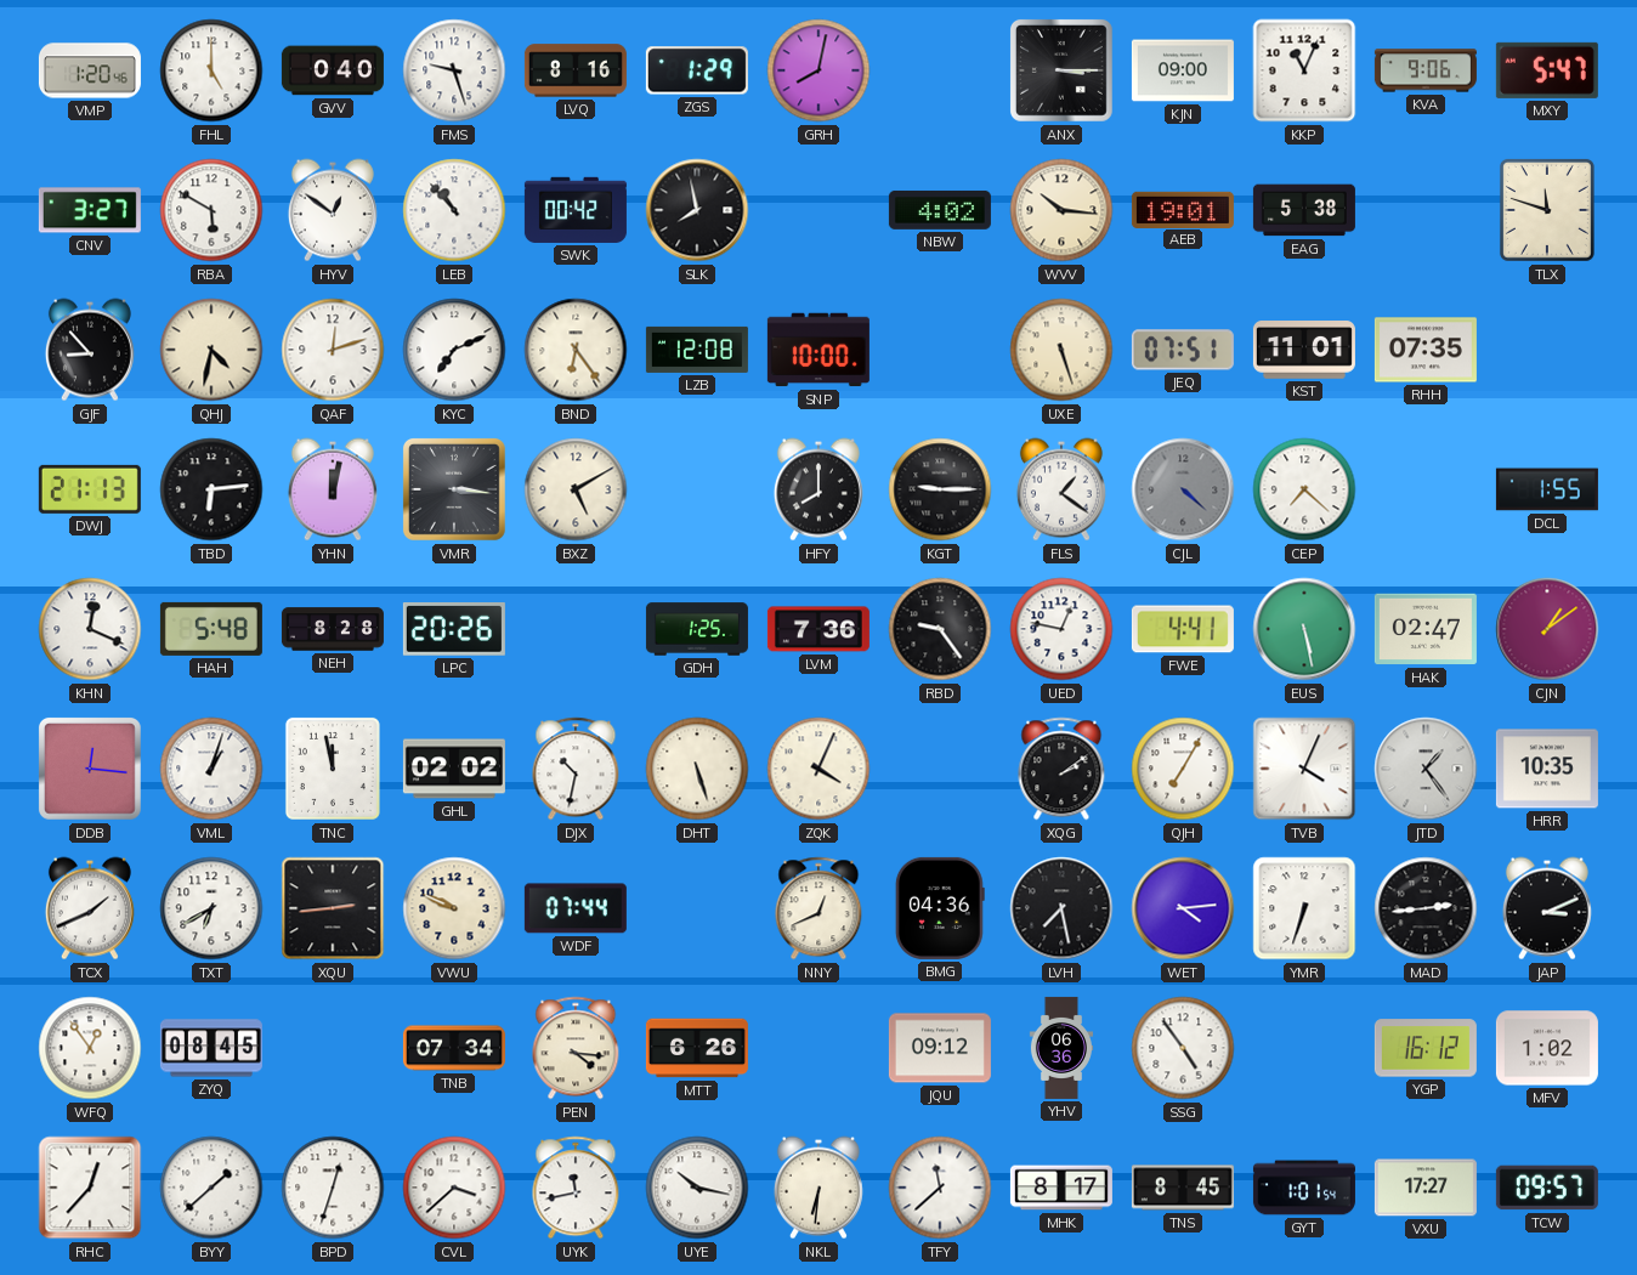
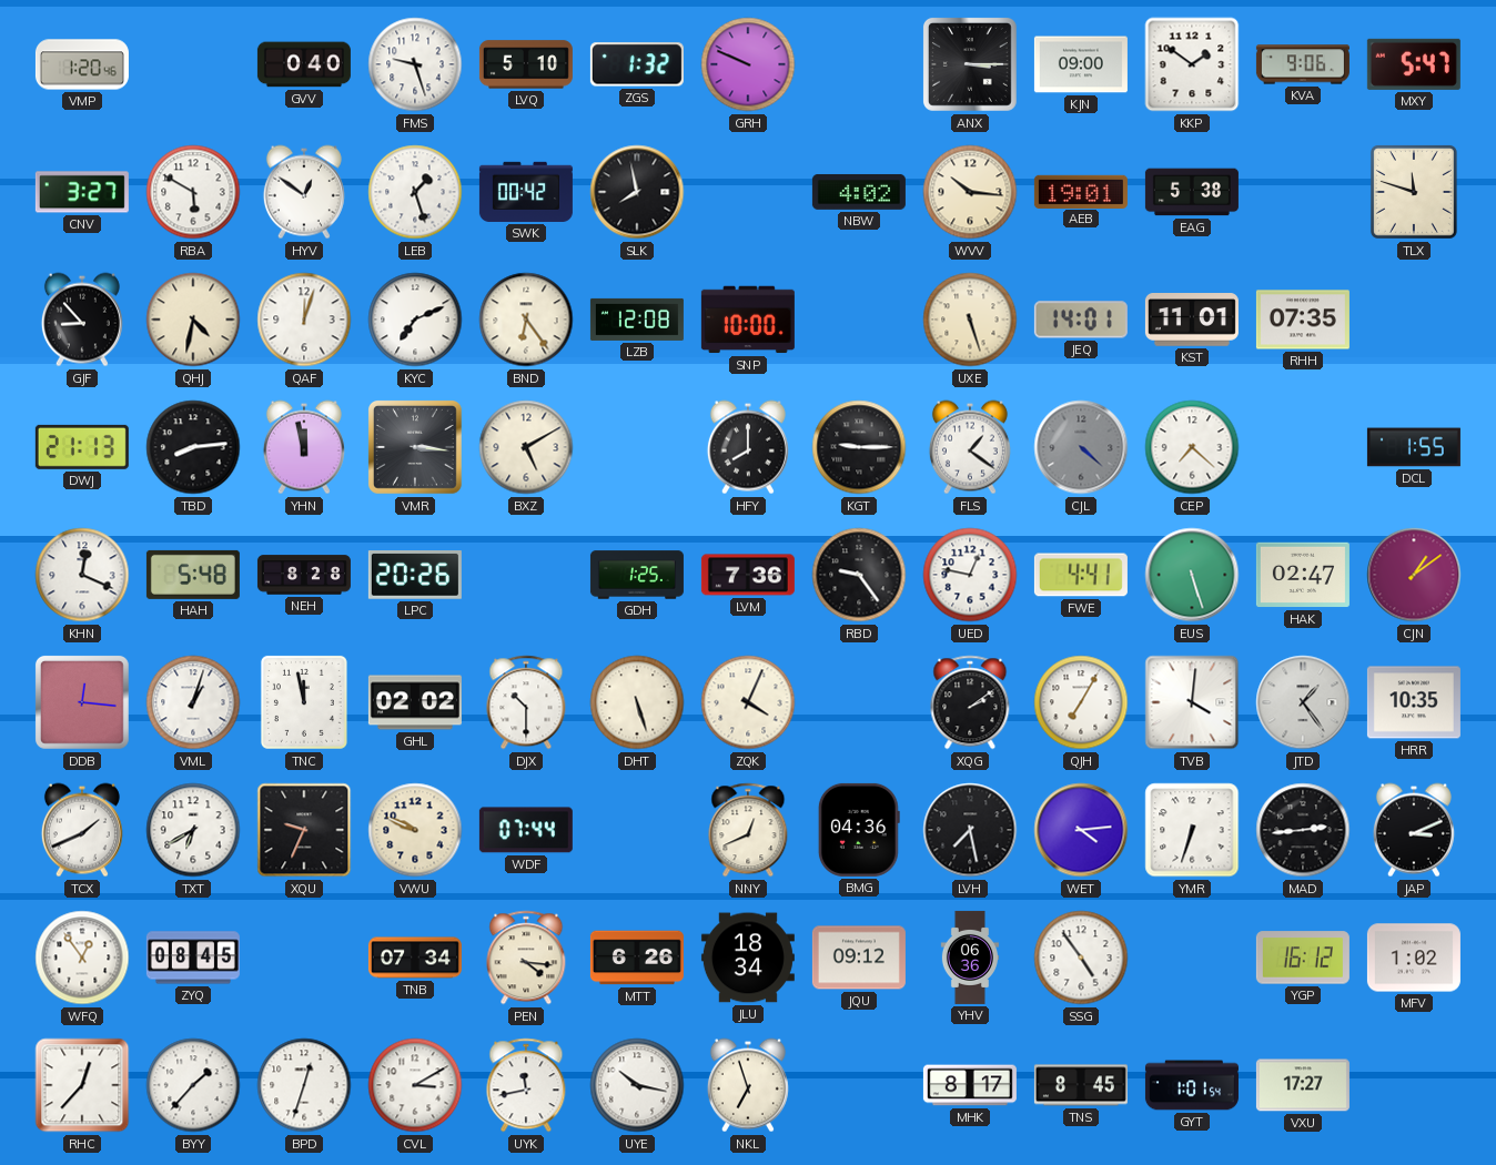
FHL: 5:00 -> none
LVQ: 8:16 -> 5:10
ZGS: 1:29 -> 1:32
GRH: 8:02 -> 9:49
KKP: 11:04 -> 1:51
LEB: 10:53 -> 1:27
QAF: 12:12 -> 12:03
JEQ: 07:51 -> 14:01
TBD: 6:14 -> 8:14
YHN: 12:02 -> 11:58
EUS: 5:28 -> 5:27
DJX: 10:32 -> 10:30
TVB: 4:04 -> 4:01
XQU: 2:44 -> 9:34
JLU: none -> 18:34
BYY: 1:38 -> 1:37
CVL: 3:38 -> 3:10
NKL: 6:31 -> 6:57
TFY: 11:38 -> none
TCW: 09:57 -> none
